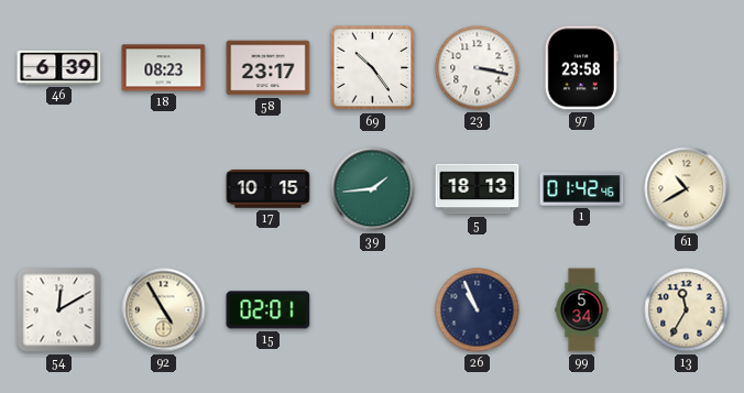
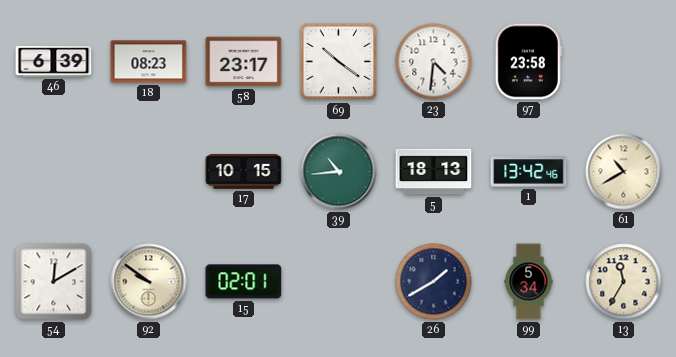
69: 10:24 -> 10:21
23: 3:17 -> 4:31
39: 1:44 -> 10:44
1: 01:42 -> 13:42
92: 4:55 -> 9:51
26: 10:56 -> 1:40
